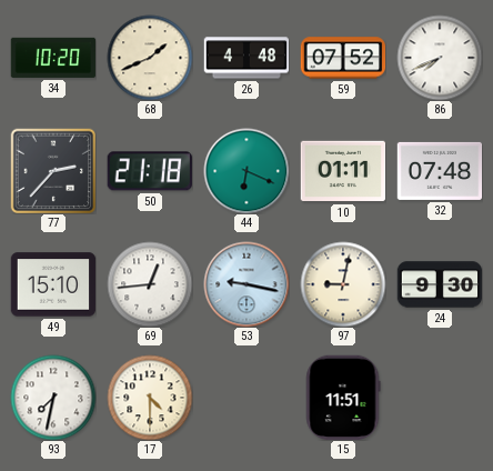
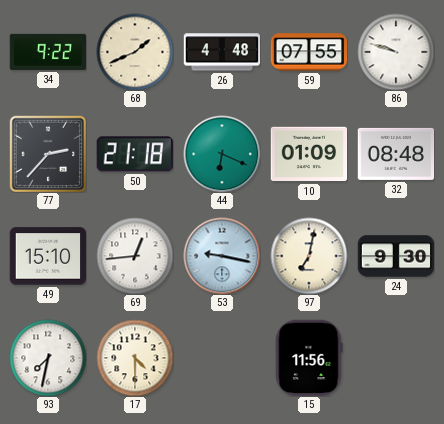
34: 10:20 -> 9:22
59: 07:52 -> 07:55
86: 7:41 -> 9:48
10: 01:11 -> 01:09
32: 07:48 -> 08:48
97: 9:02 -> 7:02
15: 11:51 -> 11:56
